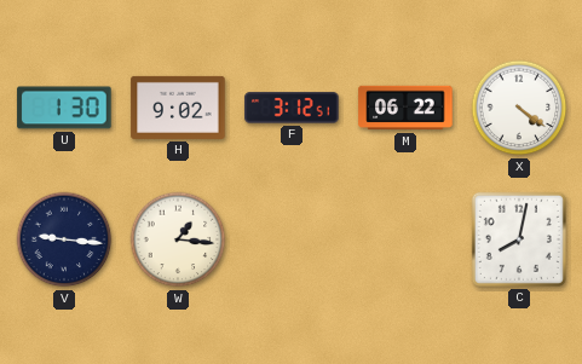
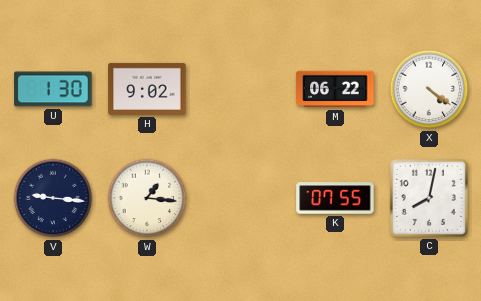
F: 3:12 -> none
K: none -> 07:55
